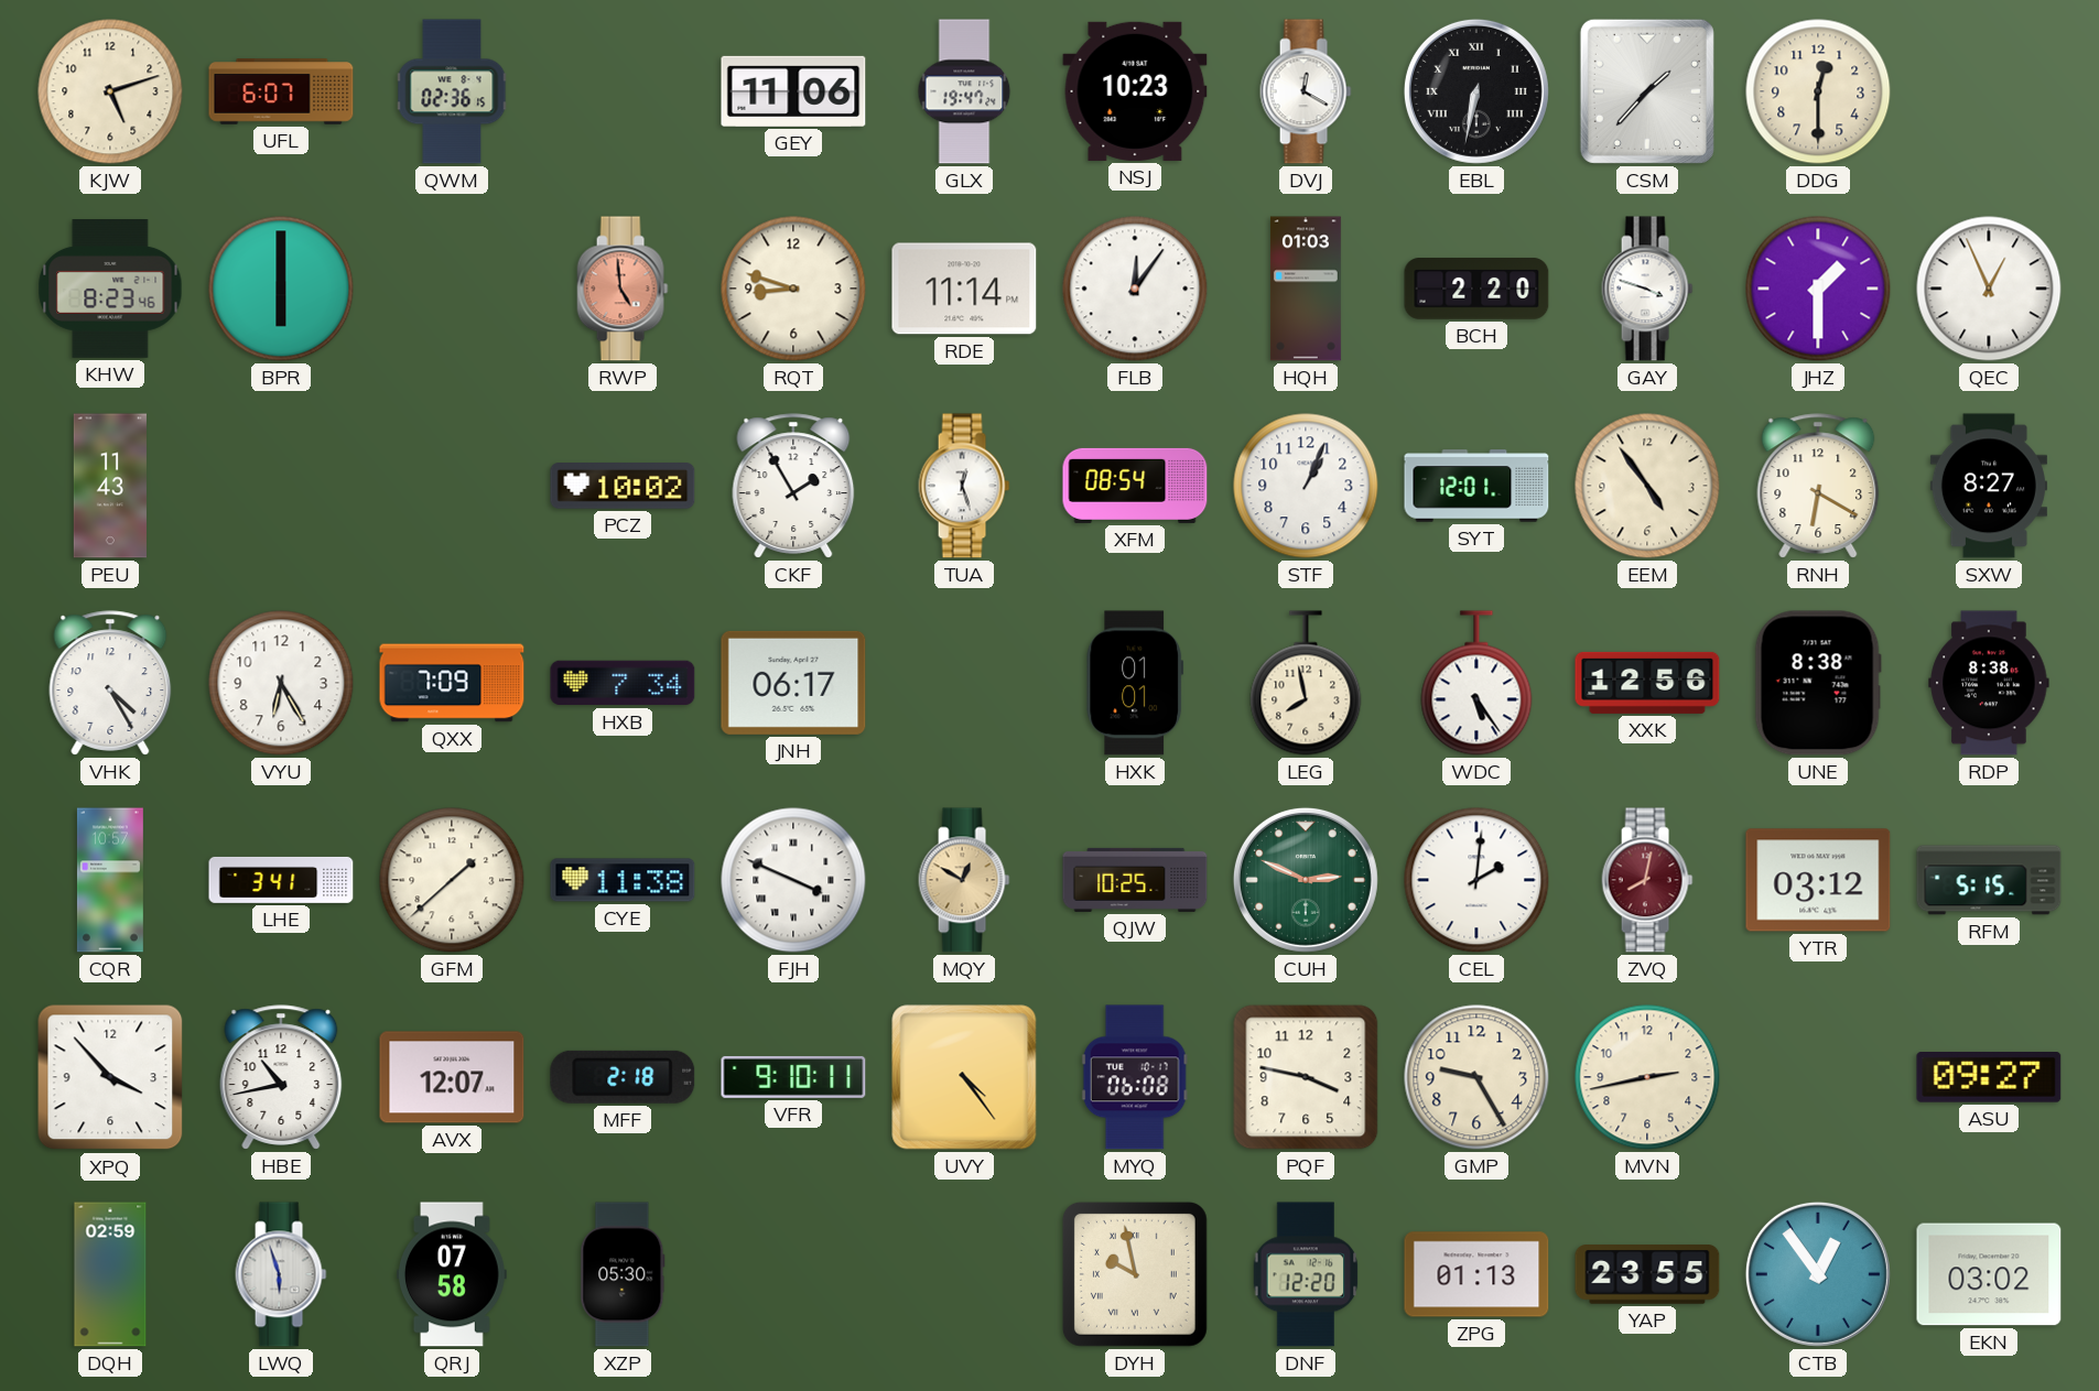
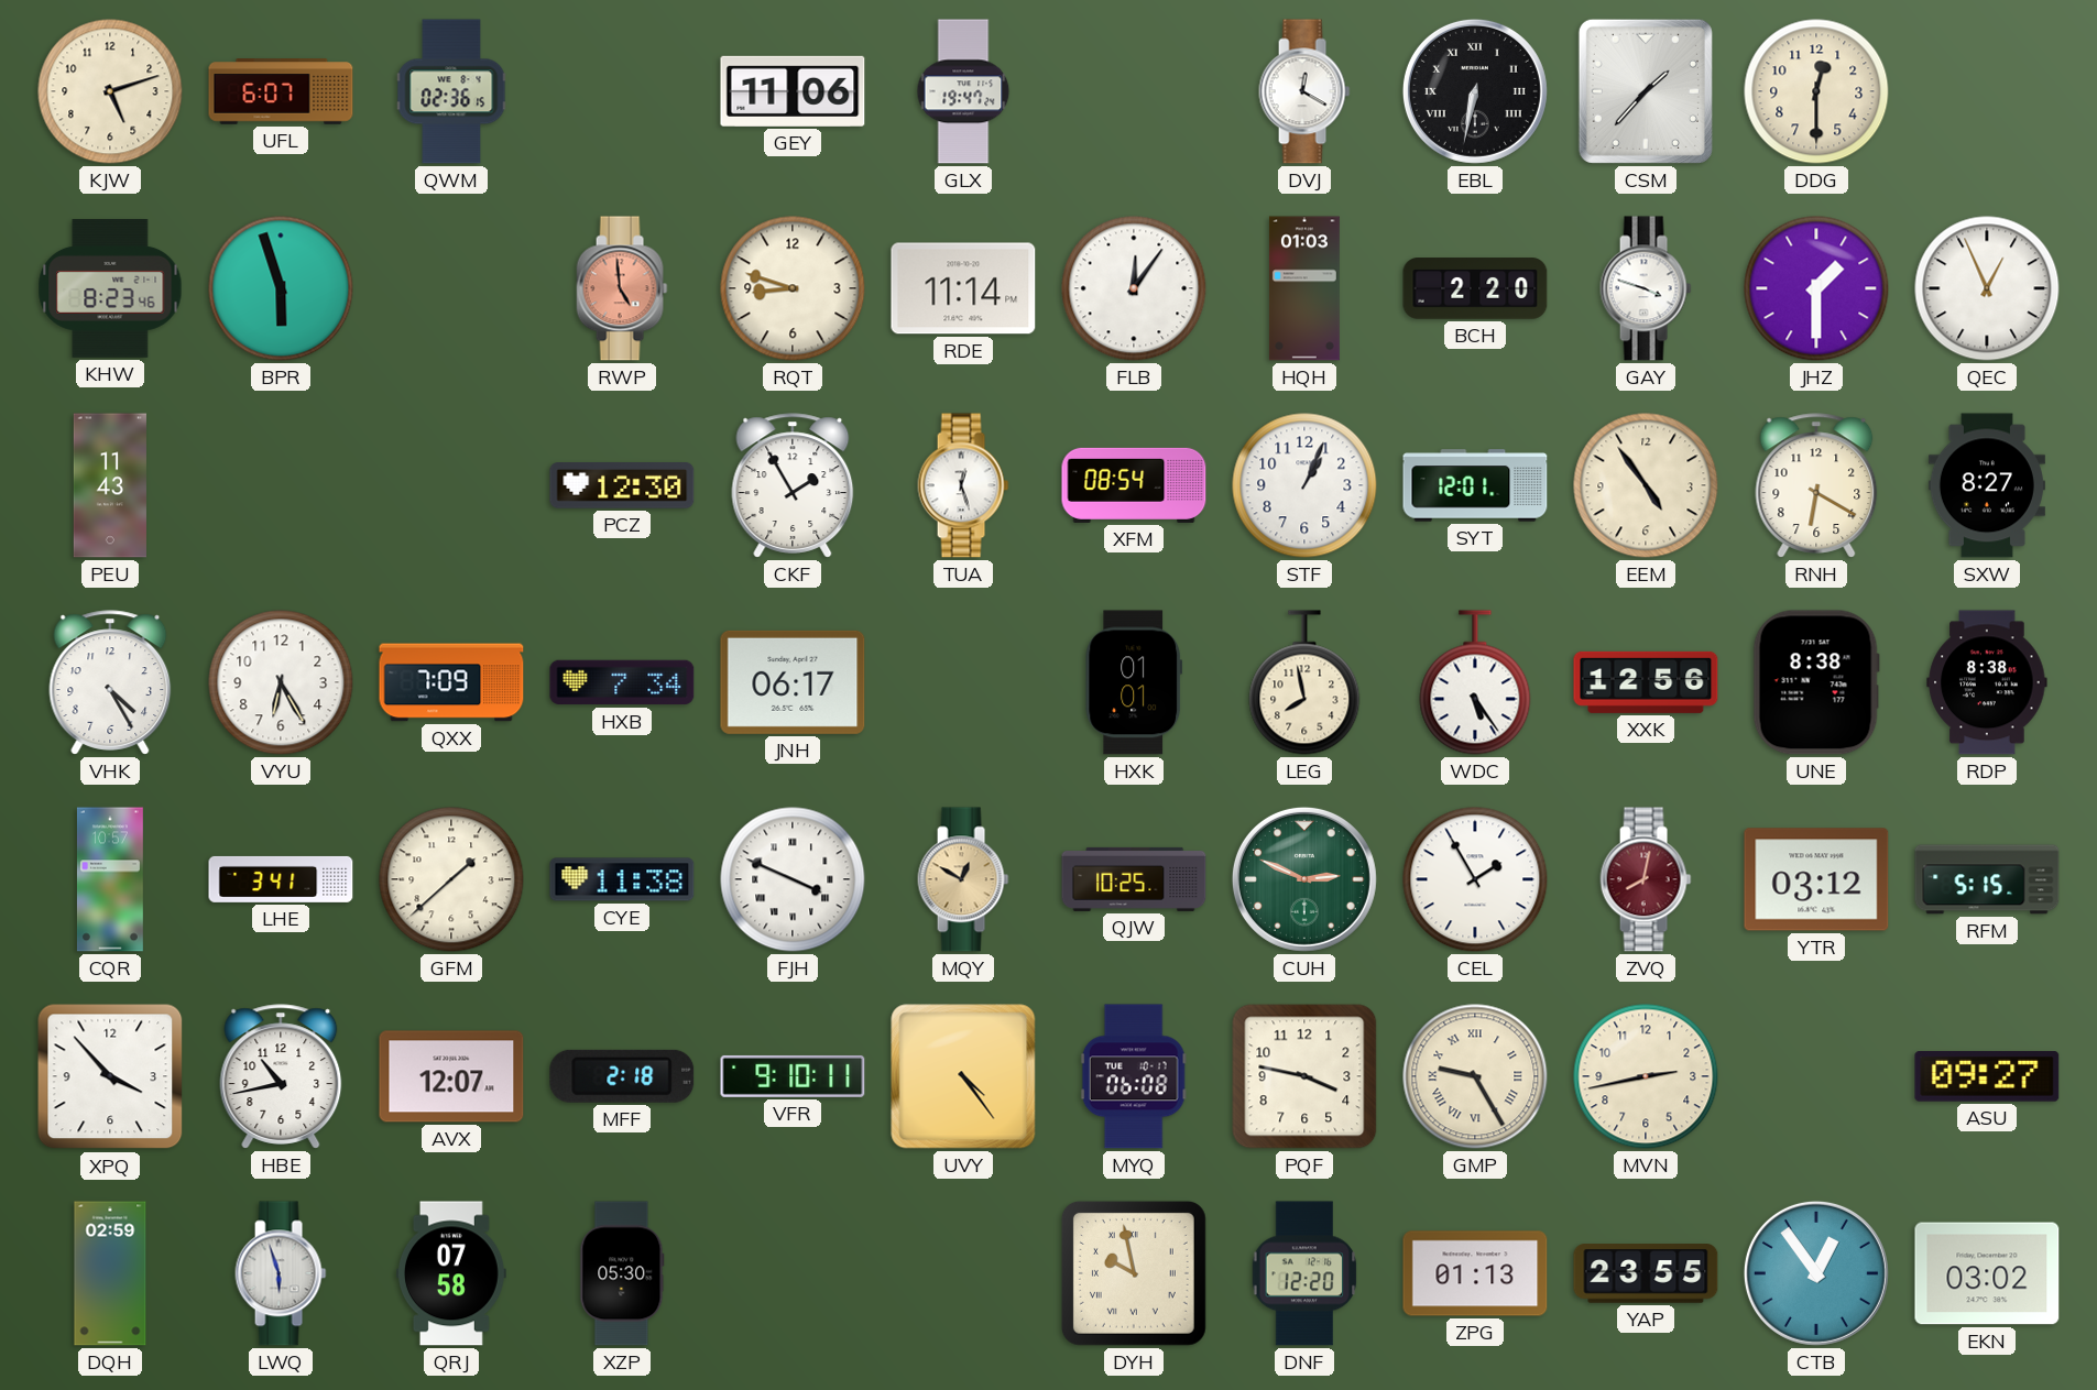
NSJ: 10:23 -> none
BPR: 6:00 -> 5:57
PCZ: 10:02 -> 12:30
CEL: 2:01 -> 1:55
GMP numerals: Arabic -> Roman
